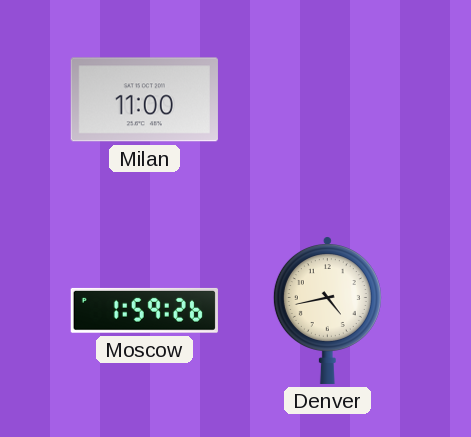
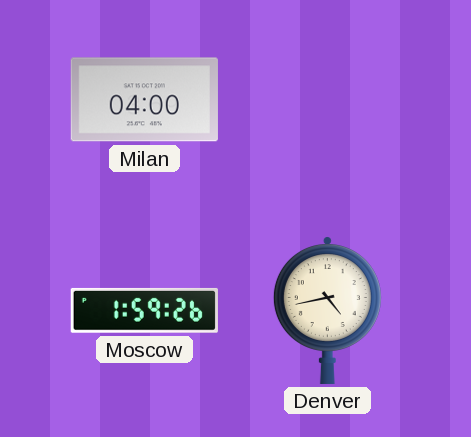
Milan: 11:00 -> 04:00
